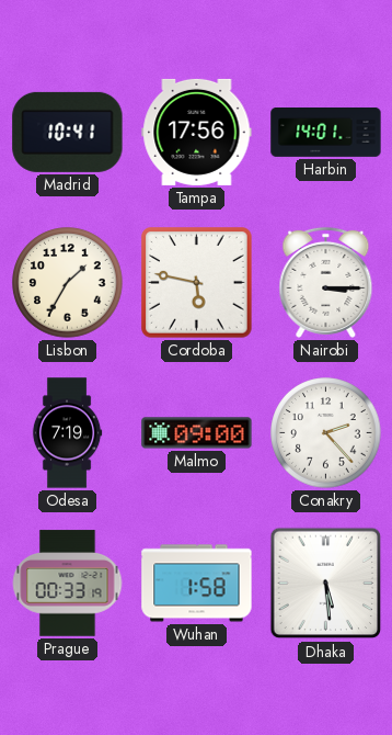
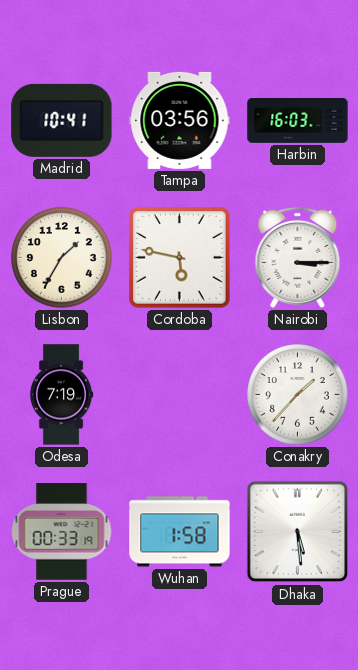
Tampa: 17:56 -> 03:56
Harbin: 14:01 -> 16:03
Malmo: 09:00 -> none
Conakry: 2:23 -> 1:37
